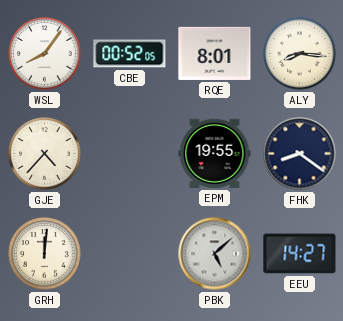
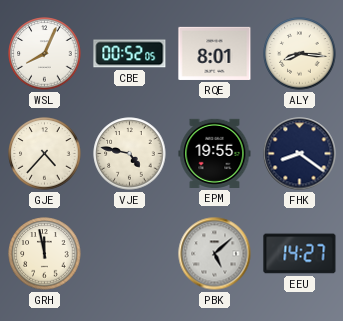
WSL: 8:06 -> 8:04
VJE: none -> 4:47
GRH: 12:01 -> 11:58
